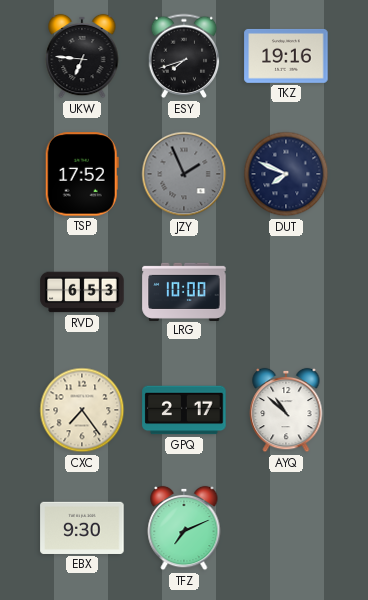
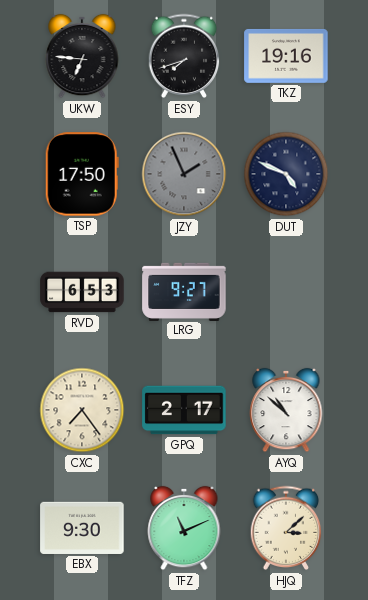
TSP: 17:52 -> 17:50
DUT: 7:49 -> 4:49
LRG: 10:00 -> 9:27
TFZ: 7:11 -> 11:11
HJQ: none -> 3:08
